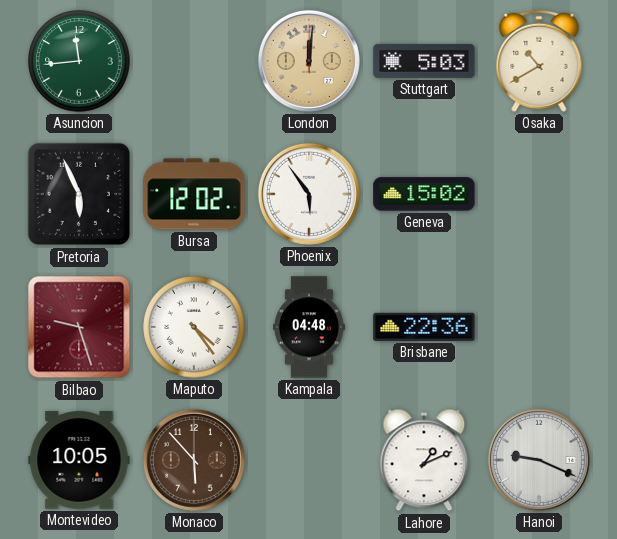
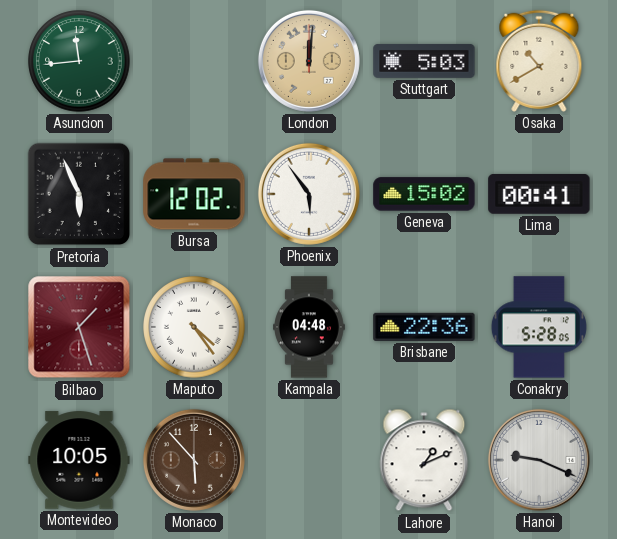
Lima: none -> 00:41
Bilbao: 9:27 -> 1:27
Conakry: none -> 5:28
